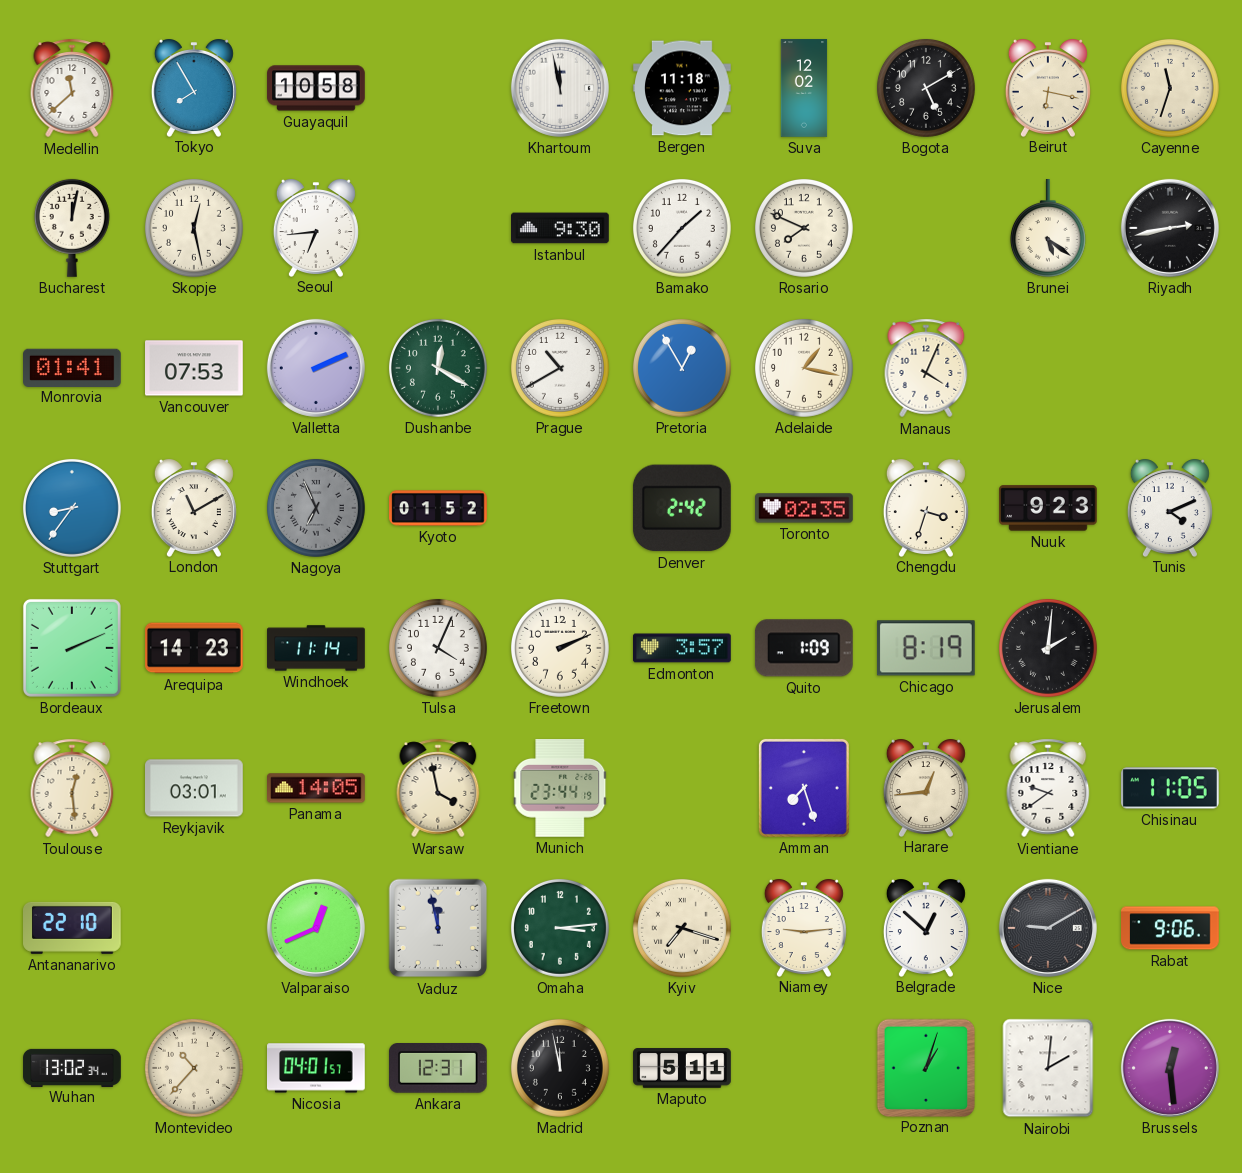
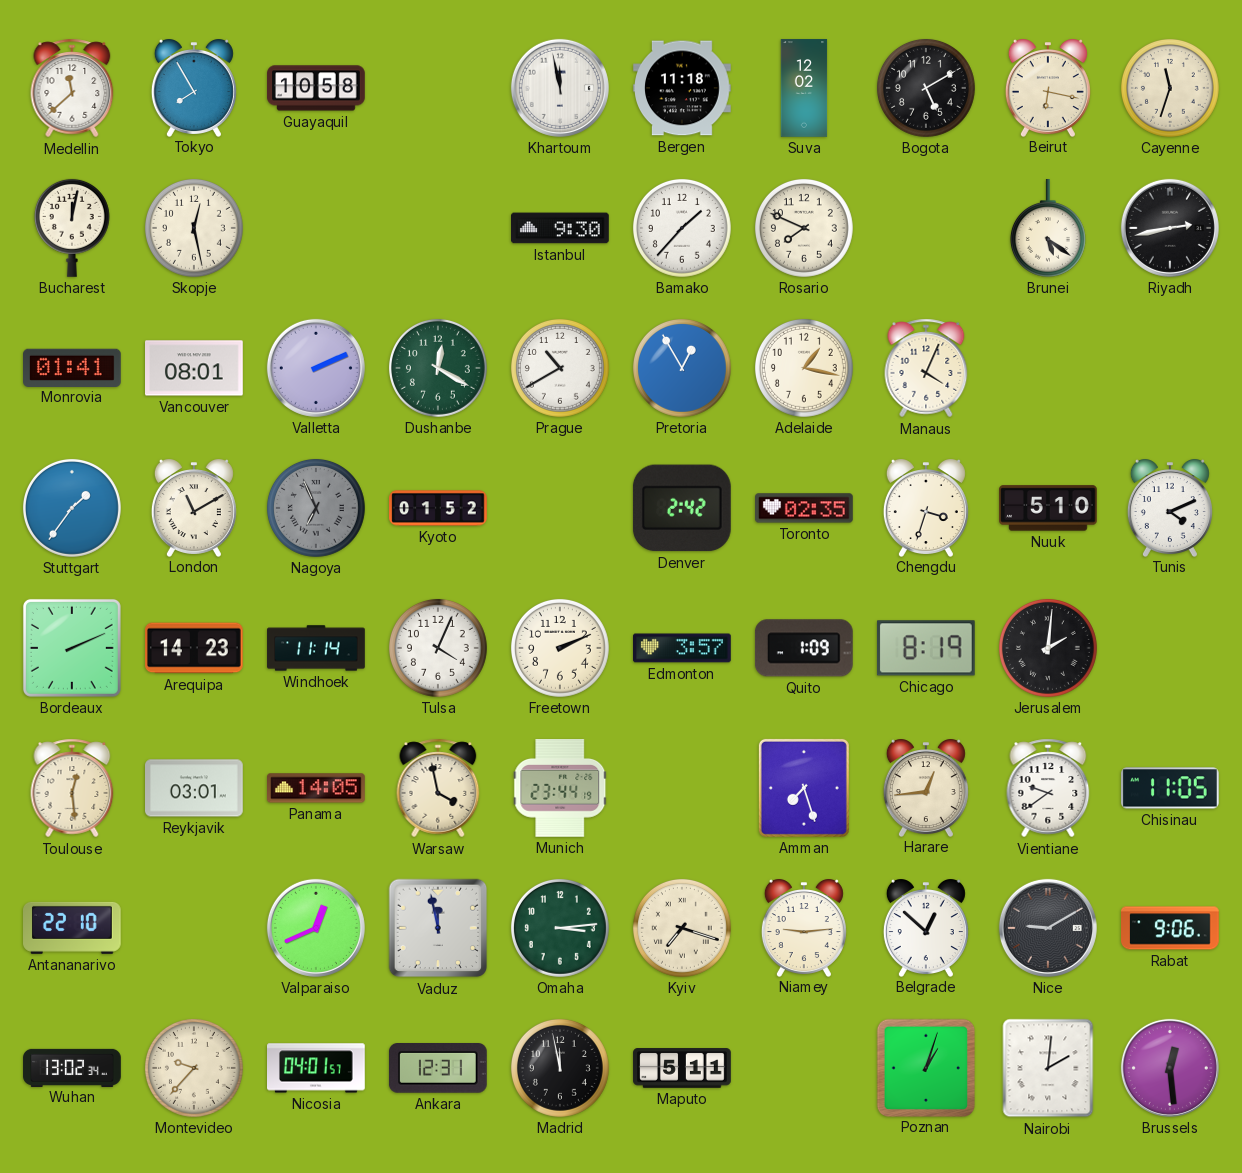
Seoul: 6:44 -> none
Vancouver: 07:53 -> 08:01
Stuttgart: 8:36 -> 1:36
Nuuk: 9:23 -> 5:10
Montevideo: 10:37 -> 9:37
